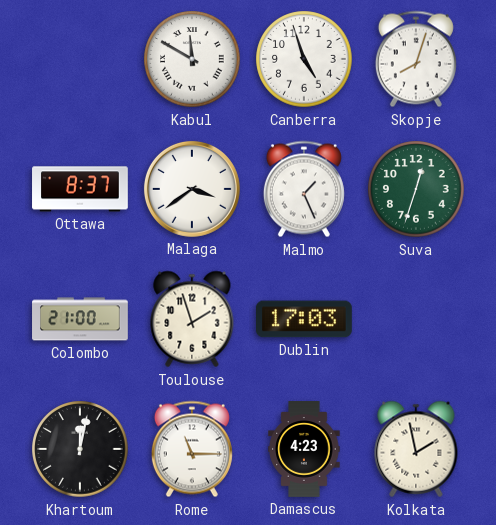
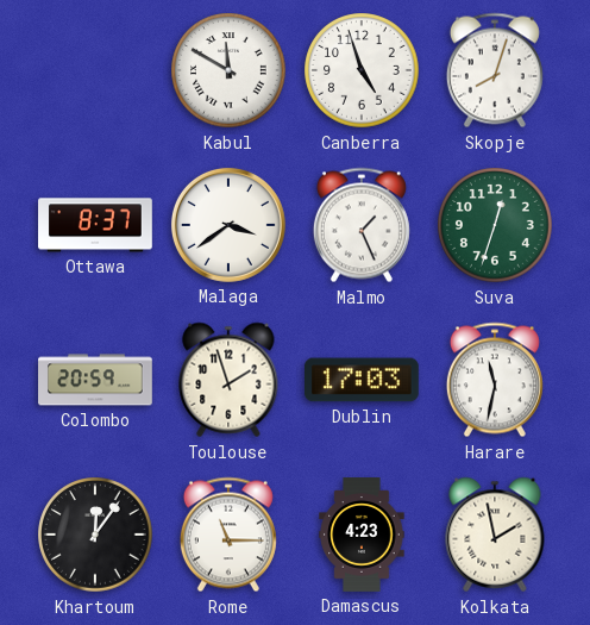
Colombo: 21:00 -> 20:59
Harare: none -> 11:32
Khartoum: 12:02 -> 12:06
